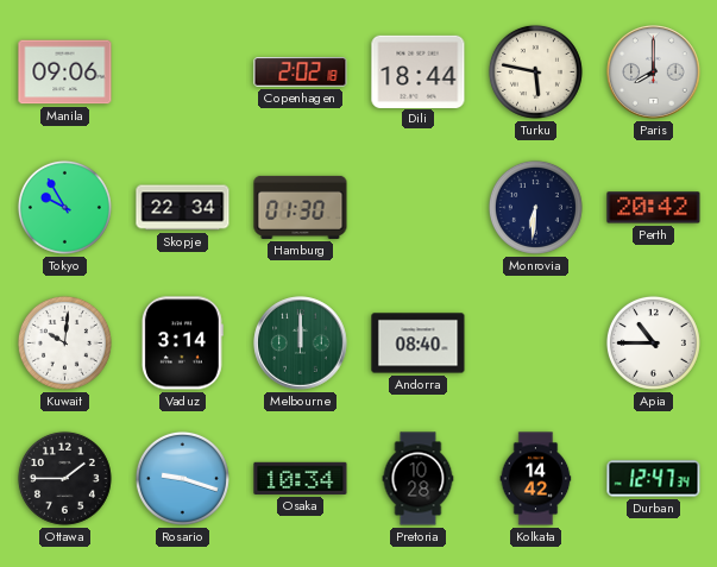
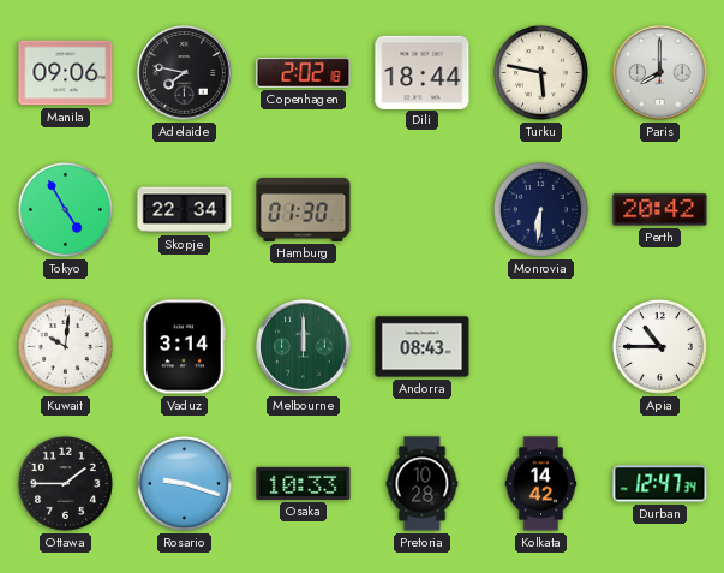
Adelaide: none -> 7:47
Tokyo: 9:55 -> 4:55
Andorra: 08:40 -> 08:43
Osaka: 10:34 -> 10:33
